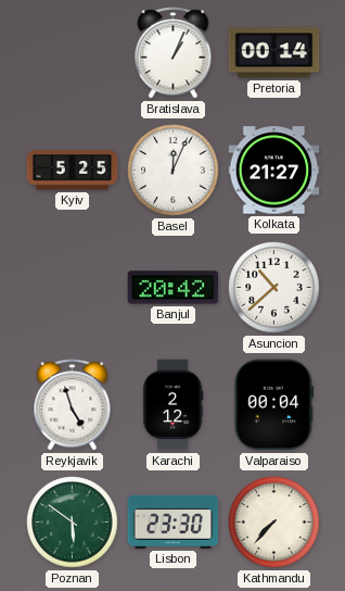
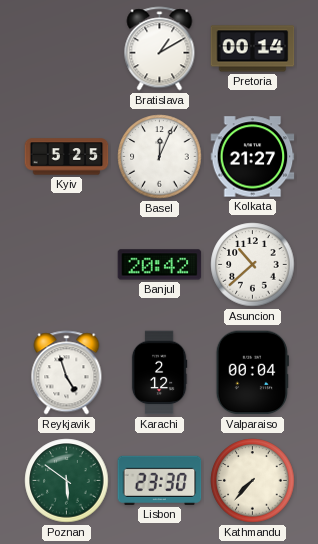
Bratislava: 1:04 -> 1:10
